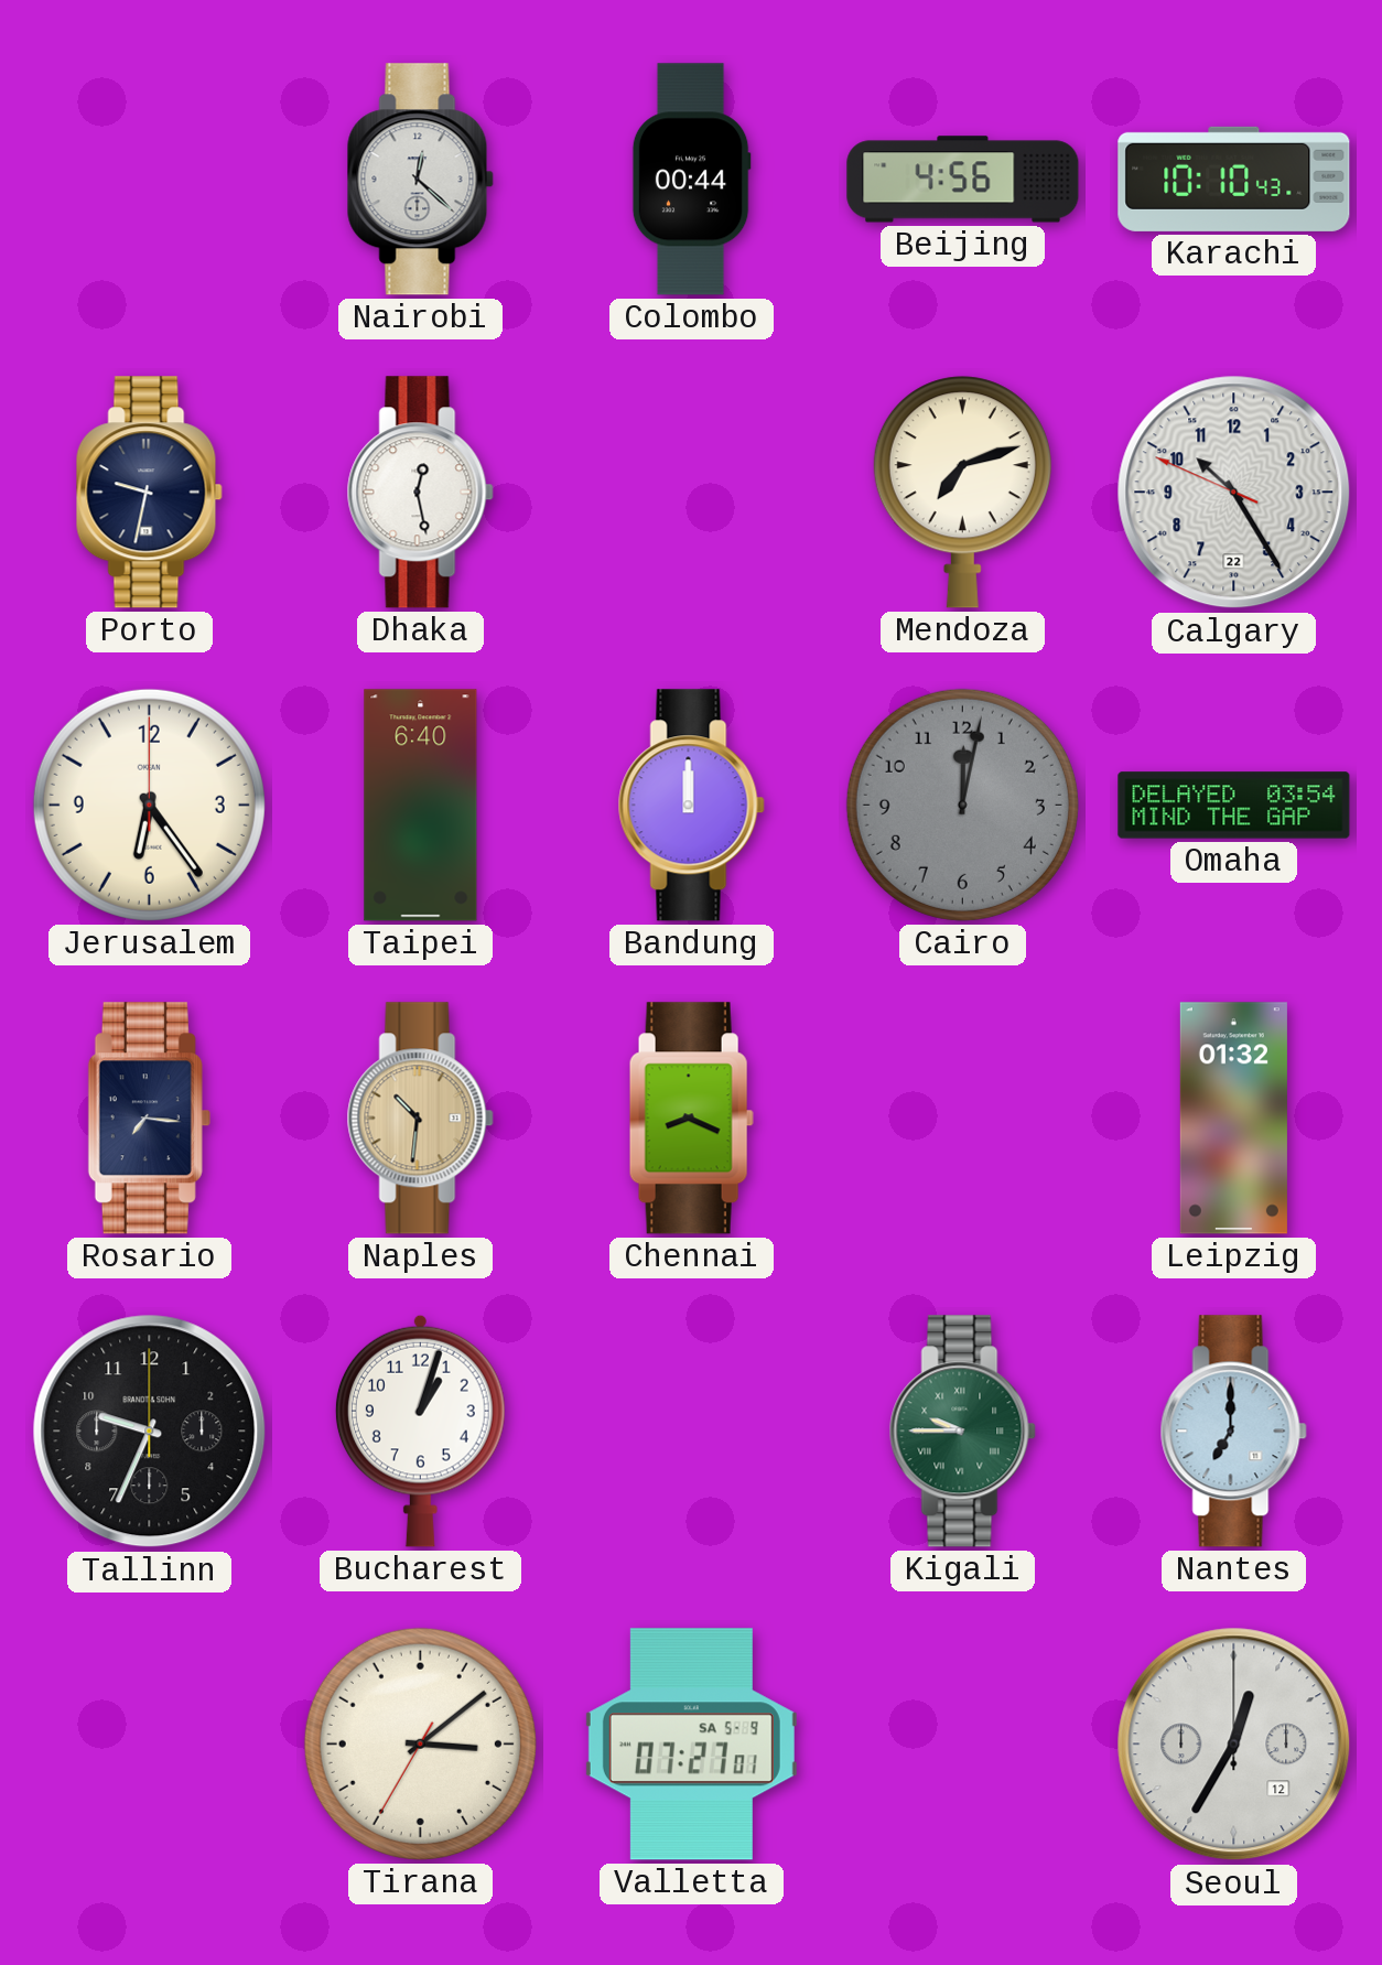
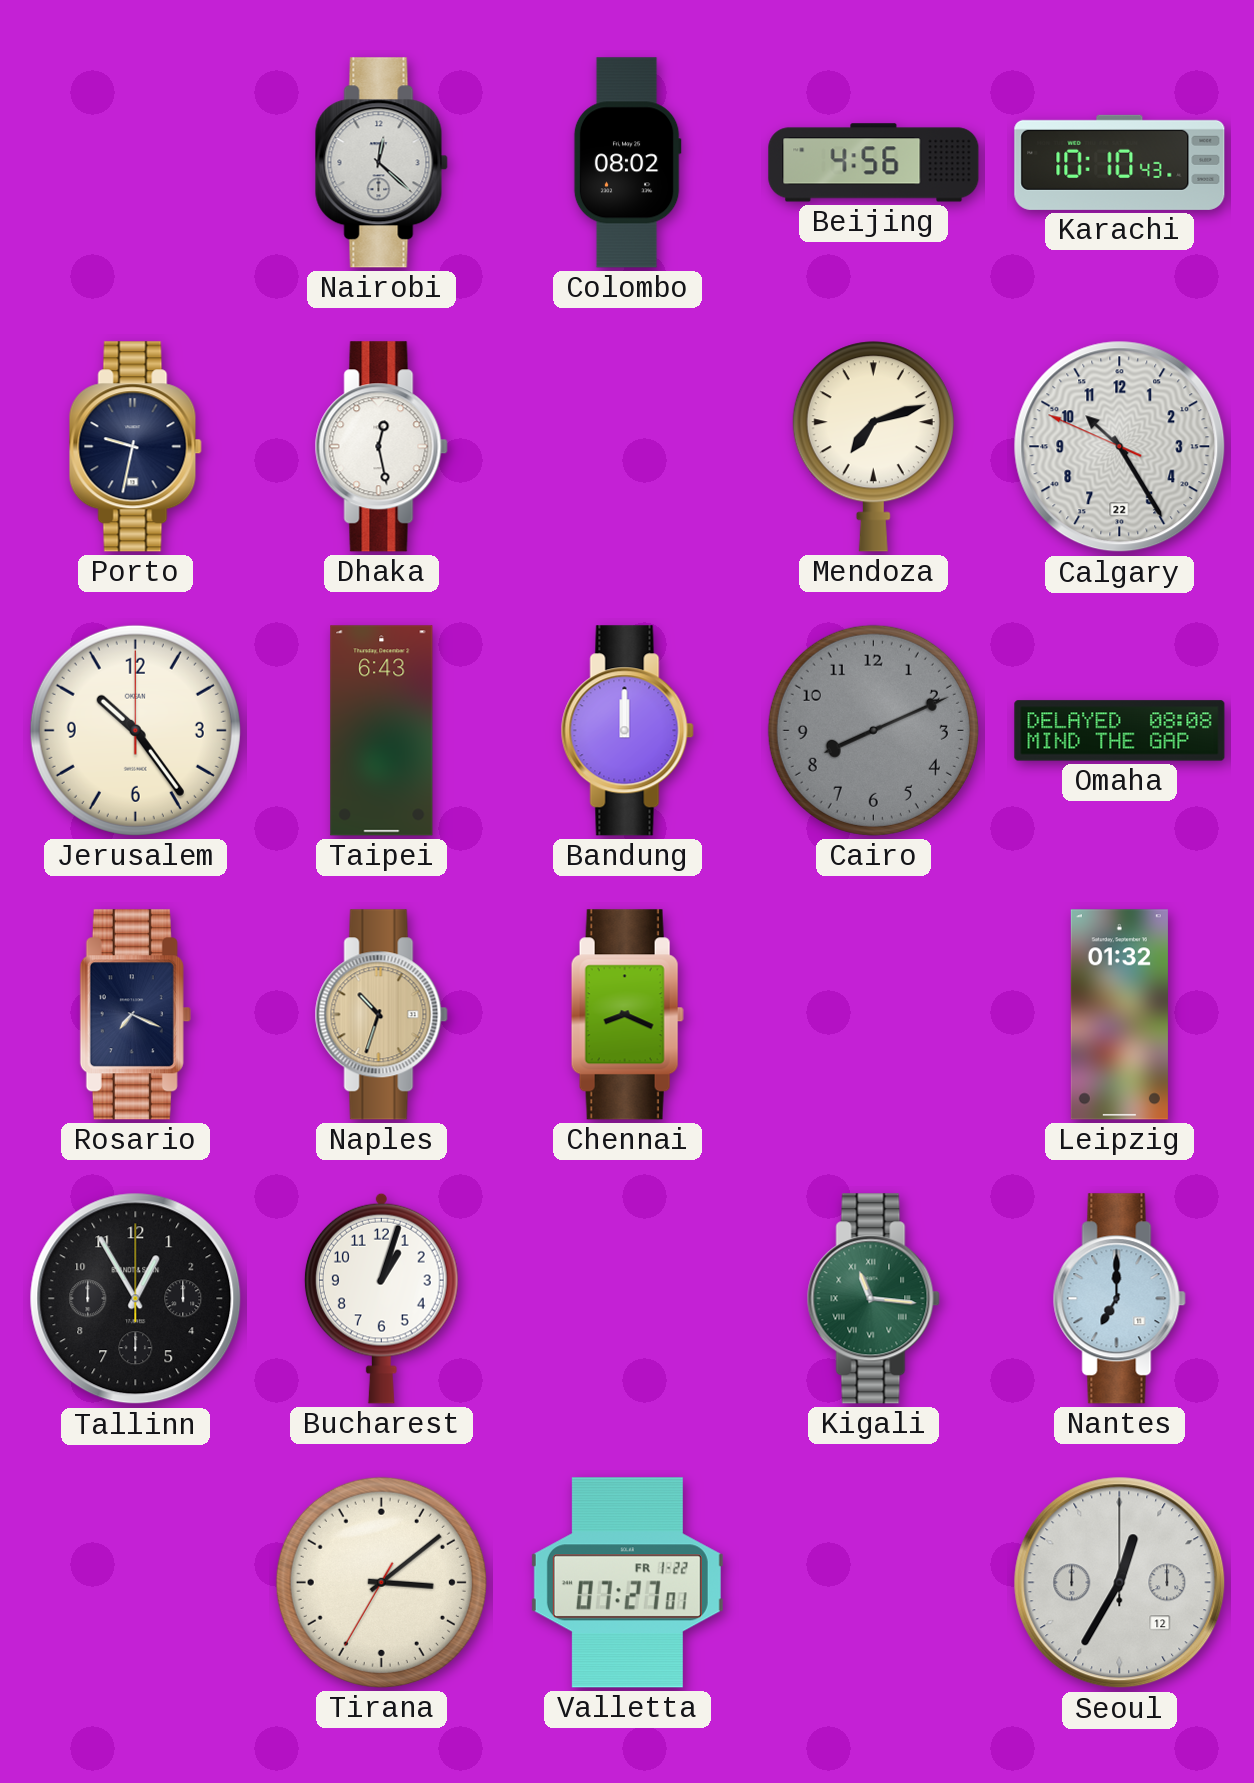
Colombo: 00:44 -> 08:02
Jerusalem: 6:24 -> 10:24
Taipei: 6:40 -> 6:43
Cairo: 12:02 -> 8:11
Omaha: 03:54 -> 08:08
Rosario: 7:16 -> 7:19
Naples: 10:31 -> 10:33
Tallinn: 9:34 -> 12:55
Kigali: 9:45 -> 11:16
Valletta date: SA 5-9 -> FR 1-22
